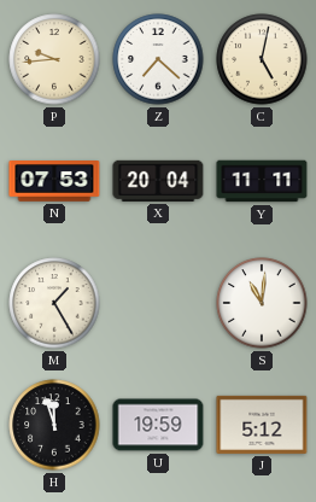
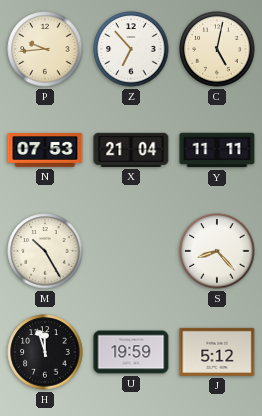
Z: 7:22 -> 6:53
X: 20:04 -> 21:04
M: 1:25 -> 10:25
S: 11:01 -> 8:23
